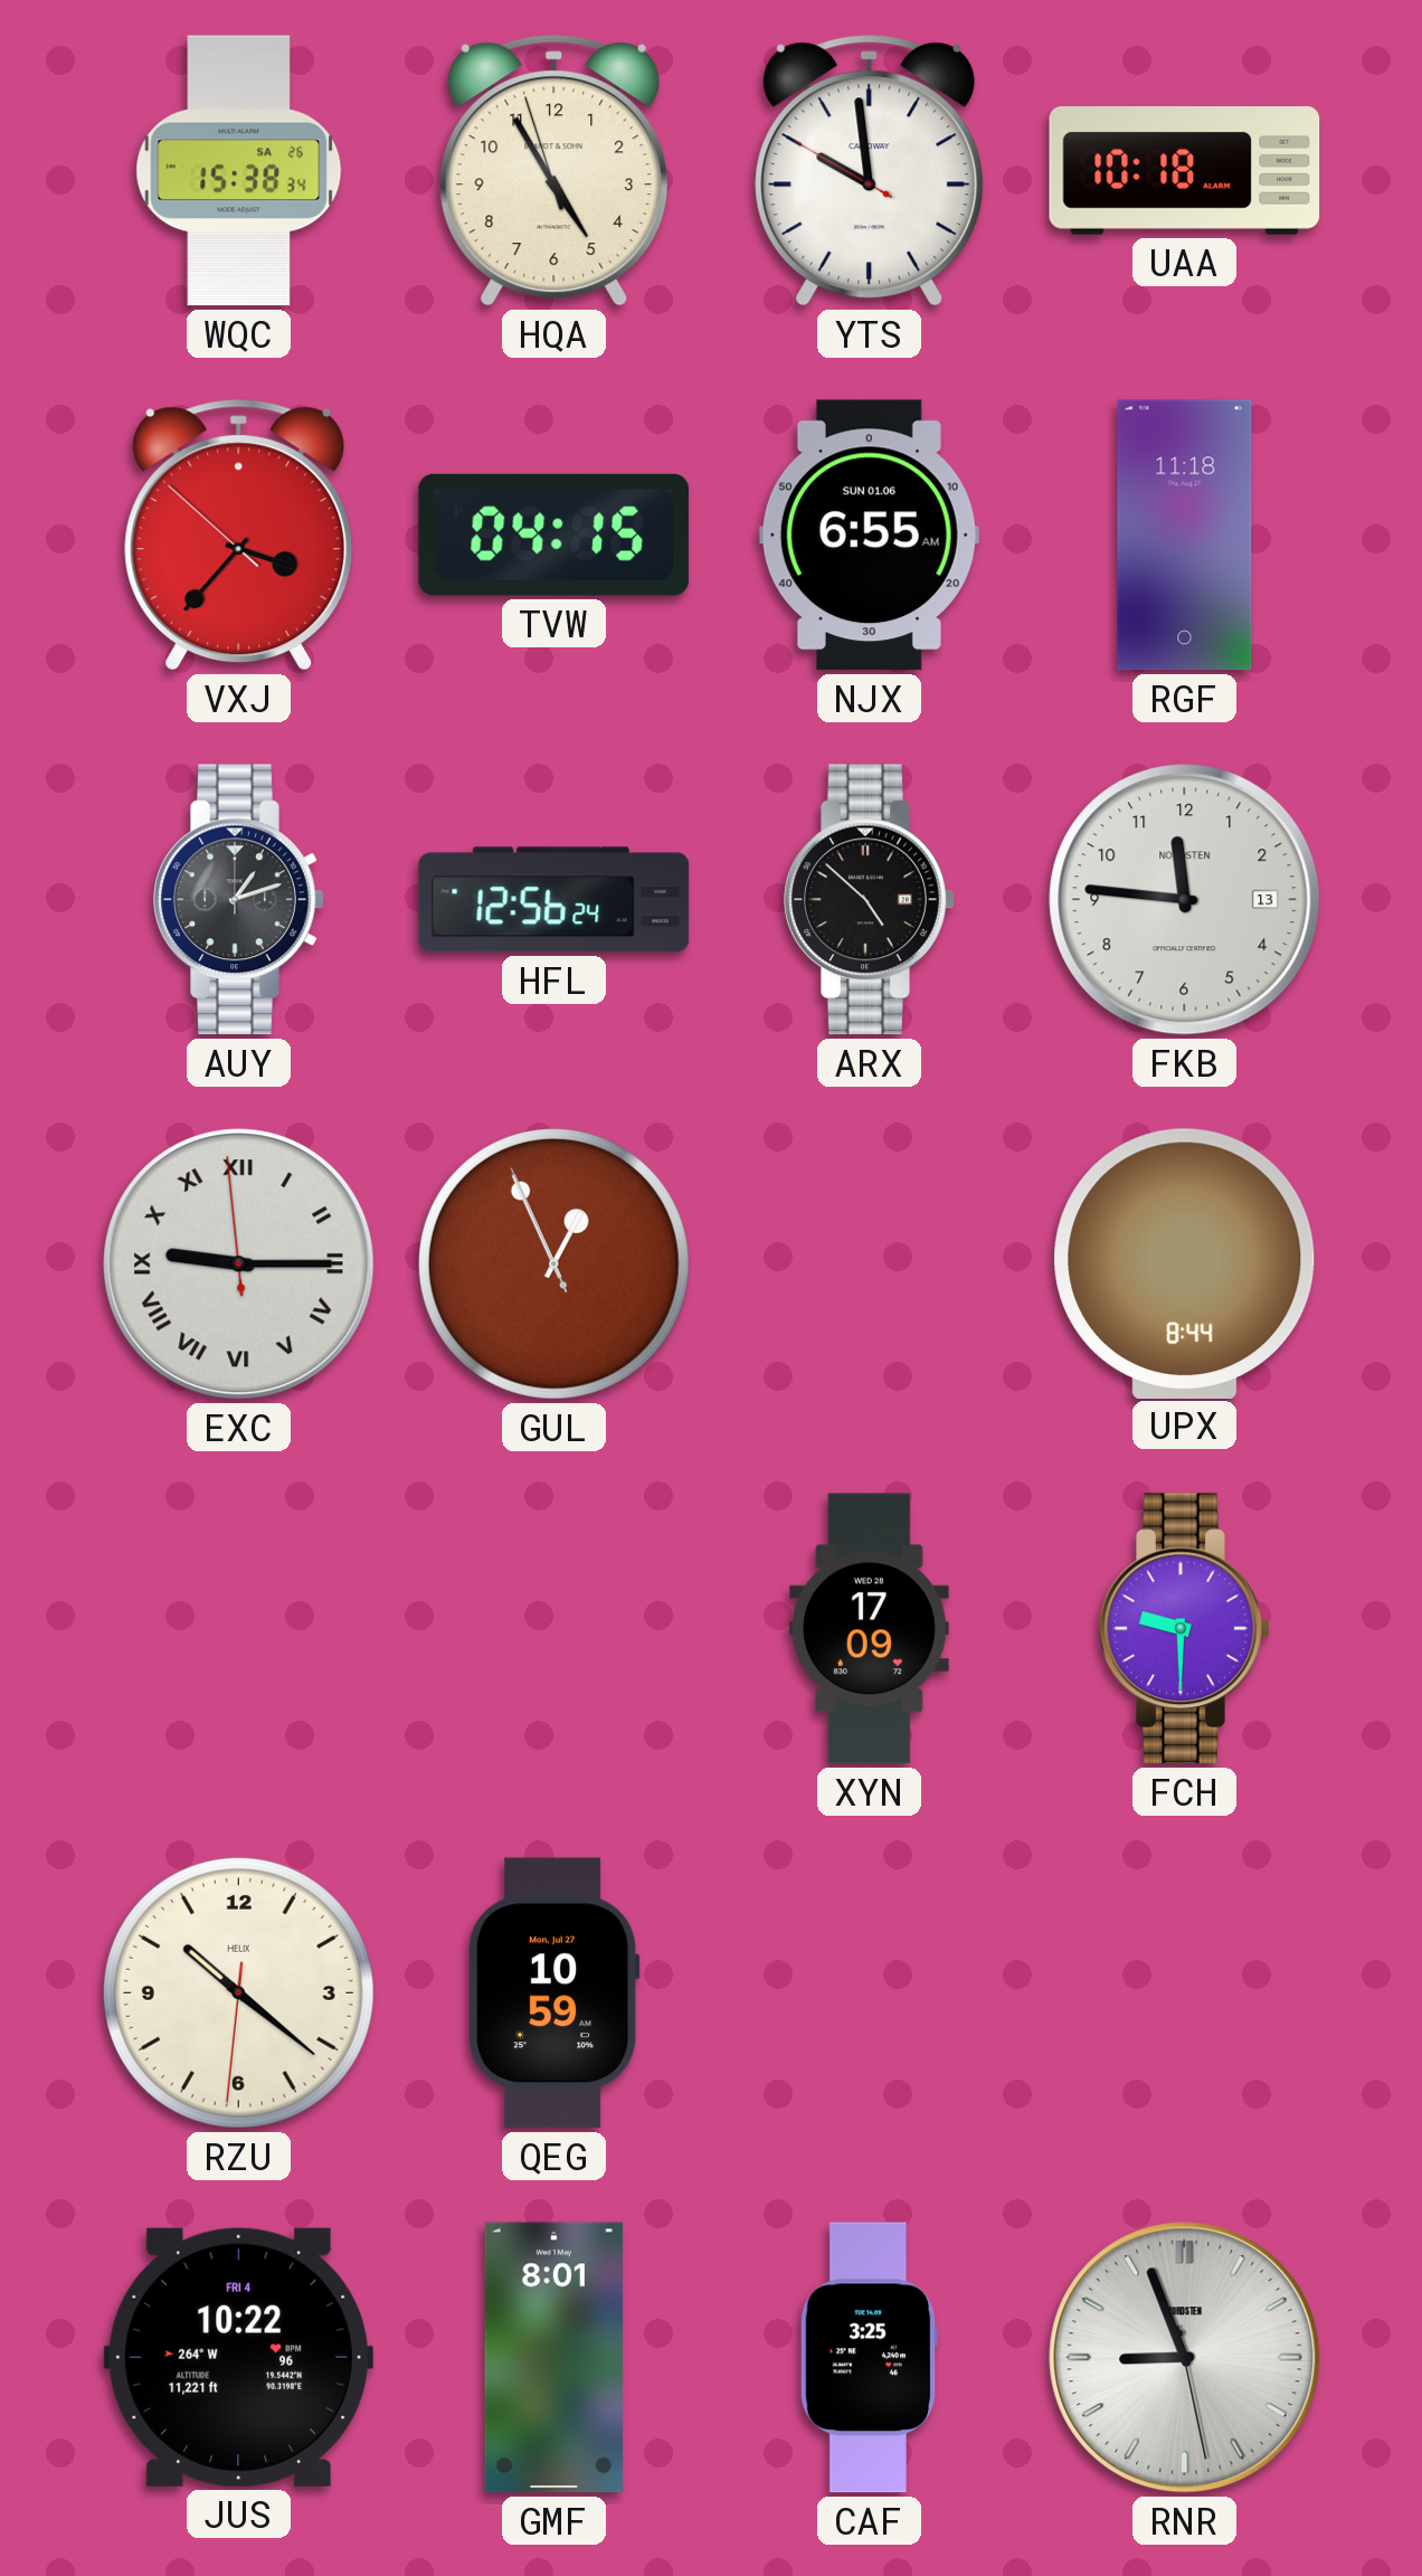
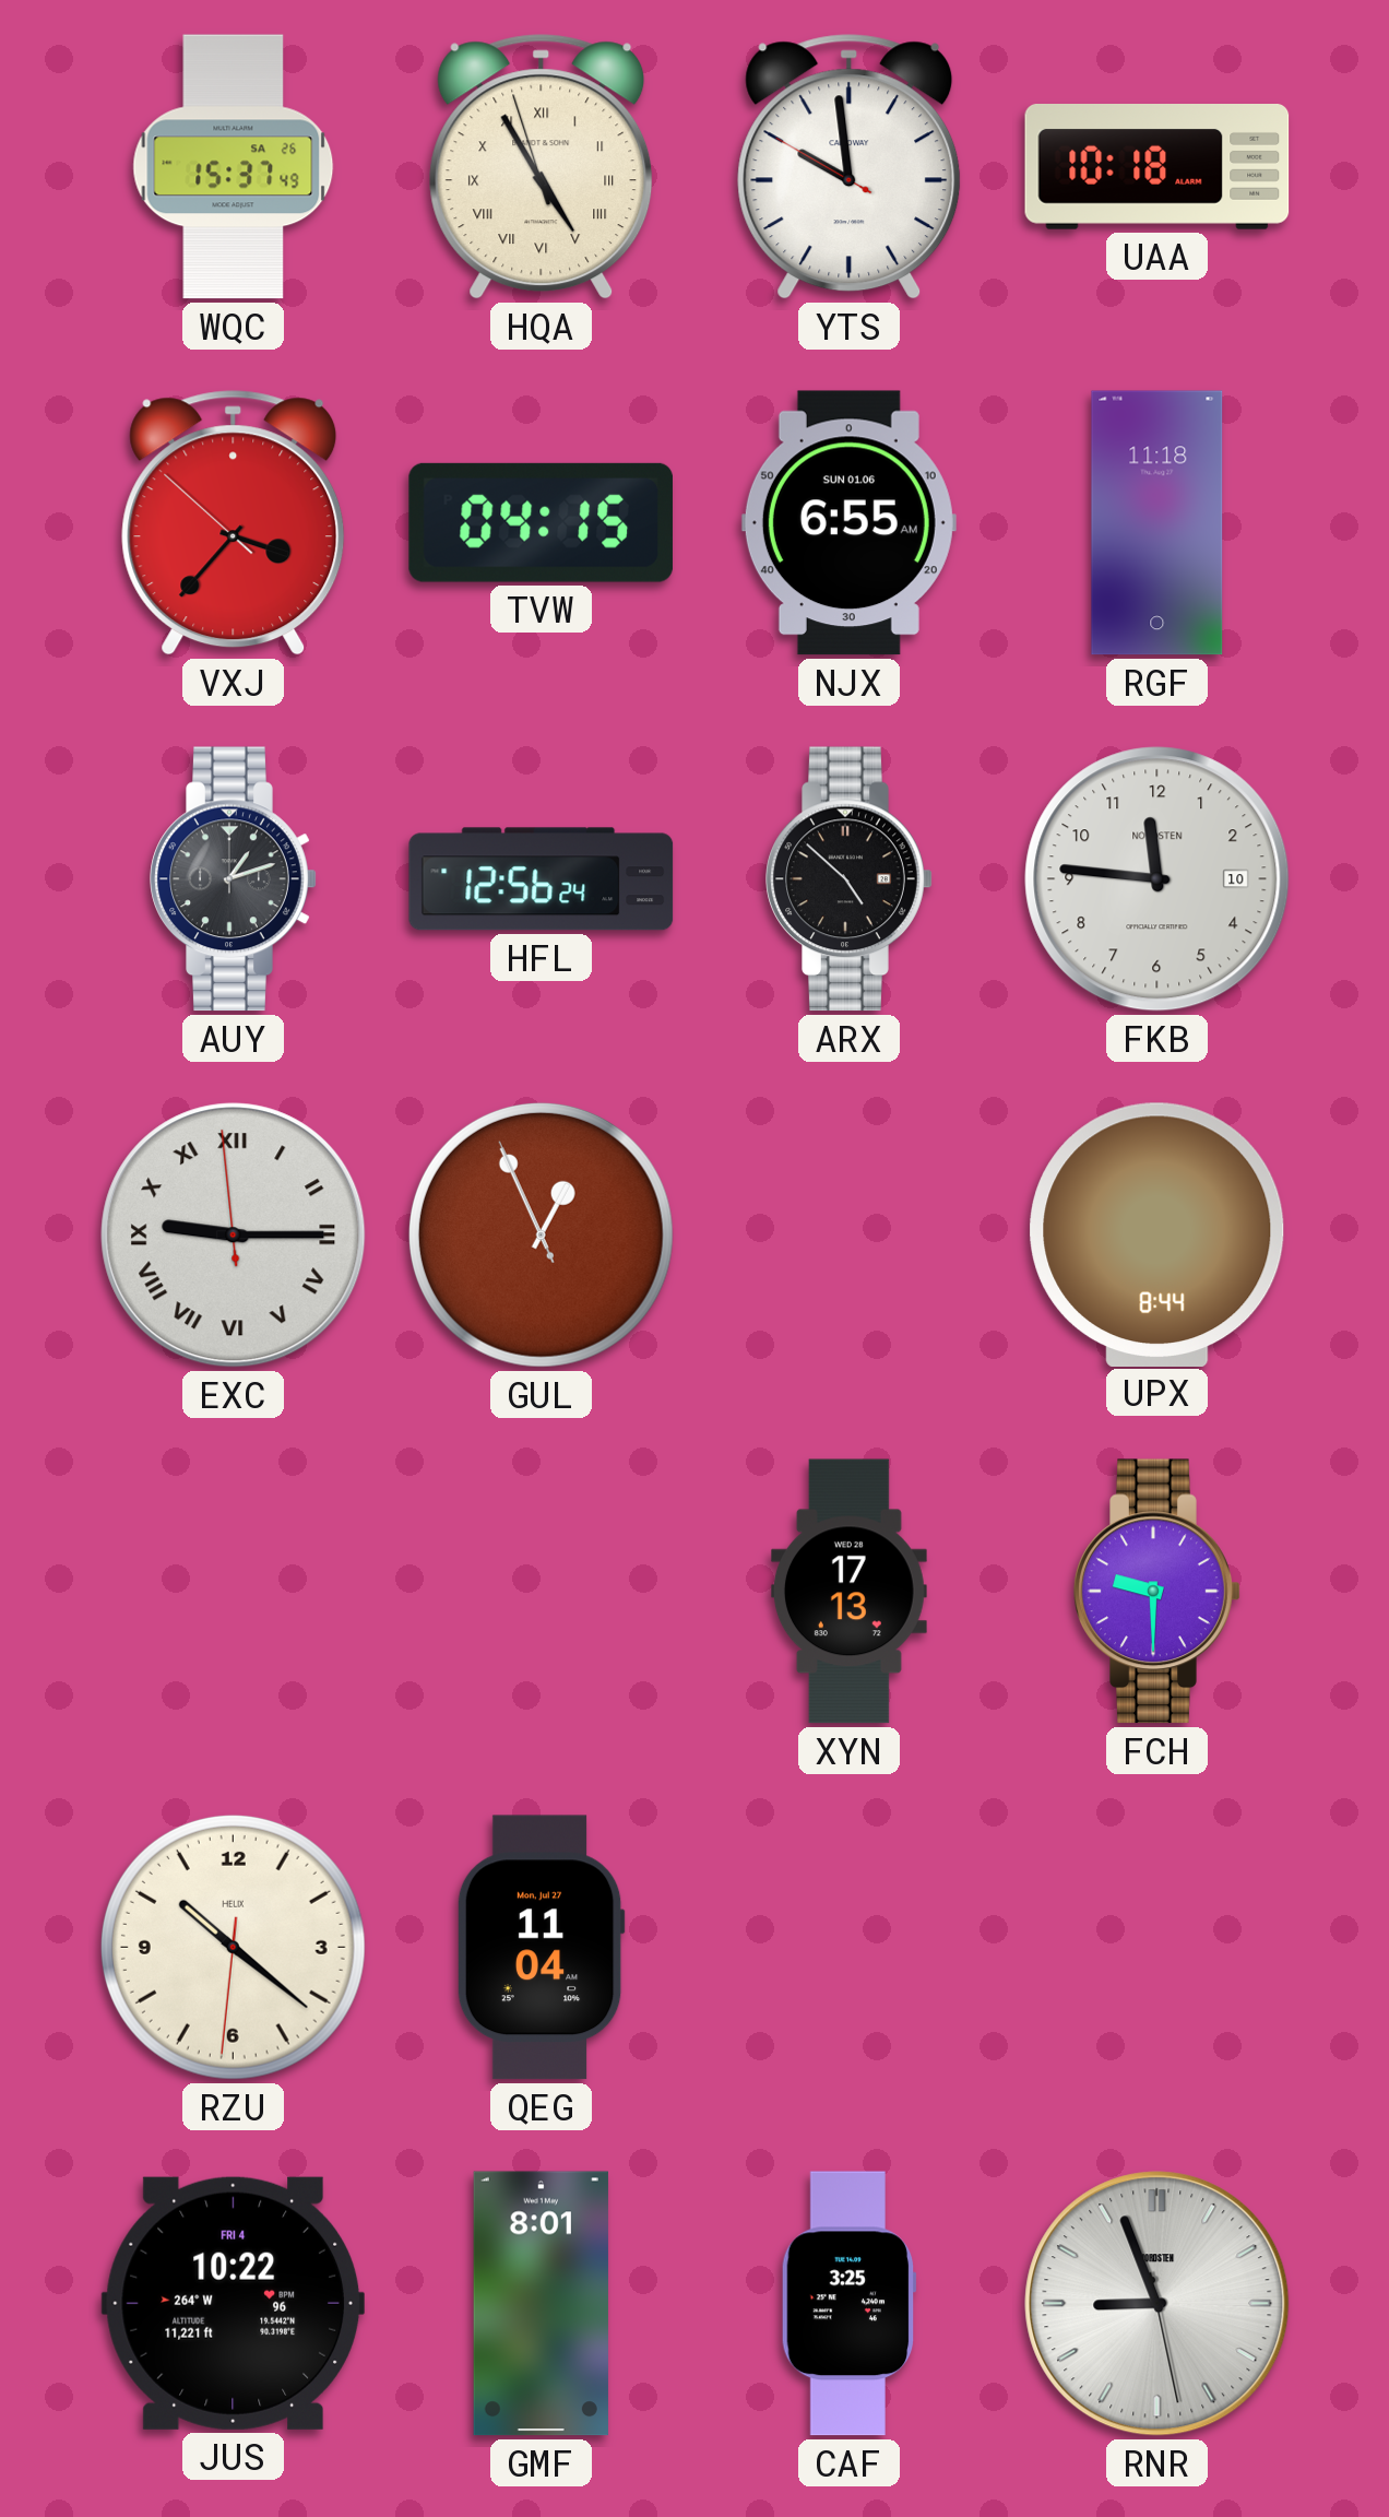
WQC: 15:38 -> 15:37
HQA numerals: Arabic -> Roman
FKB date: 13 -> 10
XYN: 17:09 -> 17:13
QEG: 10:59 -> 11:04
